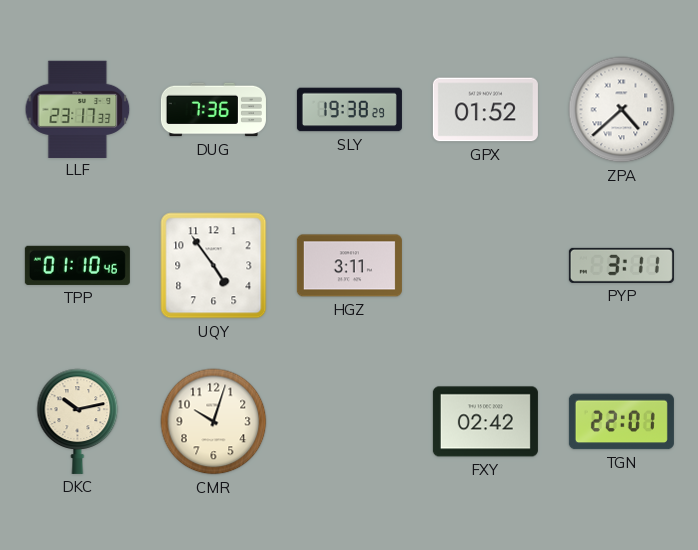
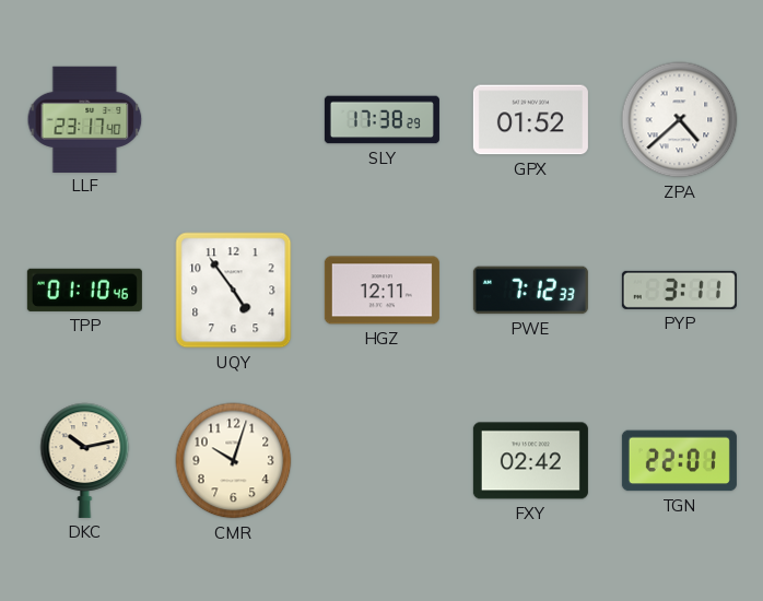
LLF: 23:17:33 -> 23:17:40
DUG: 7:36 -> none
SLY: 19:38 -> 17:38
HGZ: 3:11 -> 12:11
PWE: none -> 7:12
